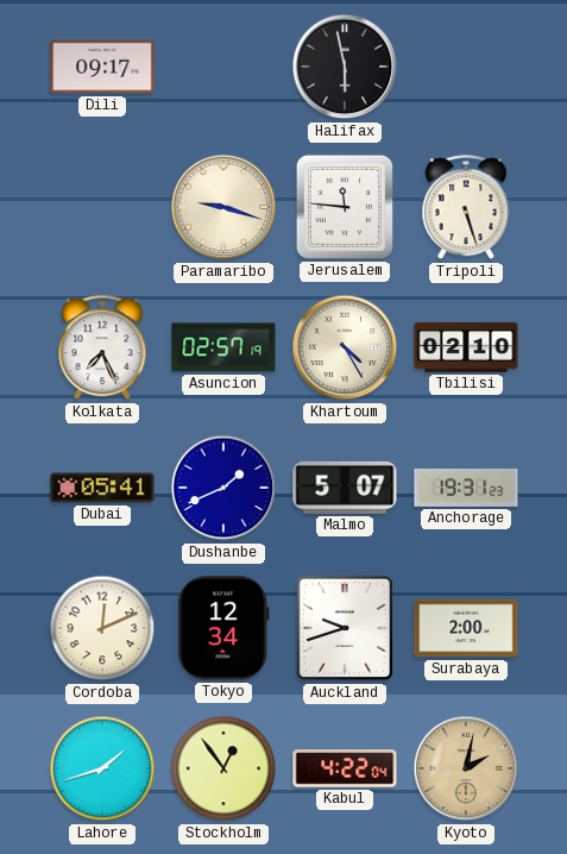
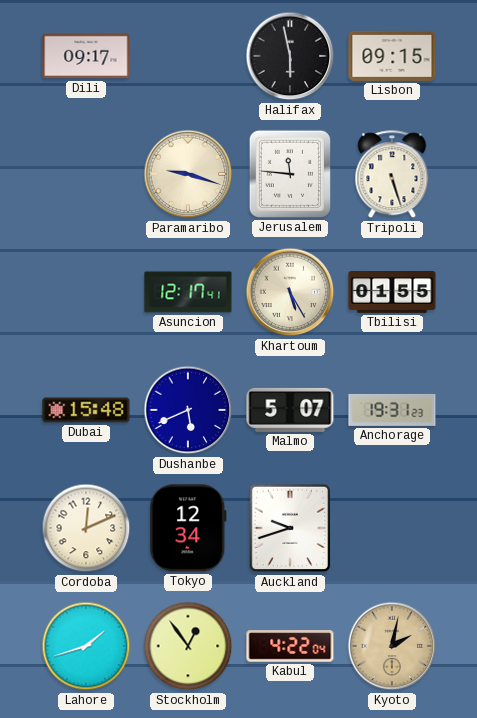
Lisbon: none -> 09:15
Kolkata: 7:26 -> none
Asuncion: 02:57 -> 12:17
Khartoum: 4:25 -> 5:25
Tbilisi: 02:10 -> 01:55
Dubai: 05:41 -> 15:48
Dushanbe: 1:41 -> 5:41
Surabaya: 2:00 -> none
